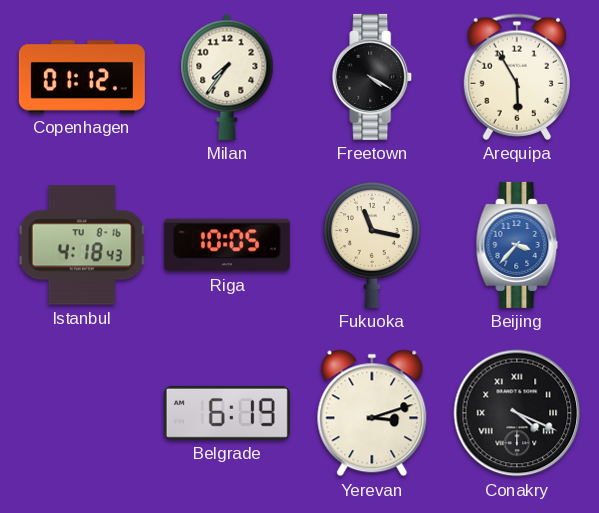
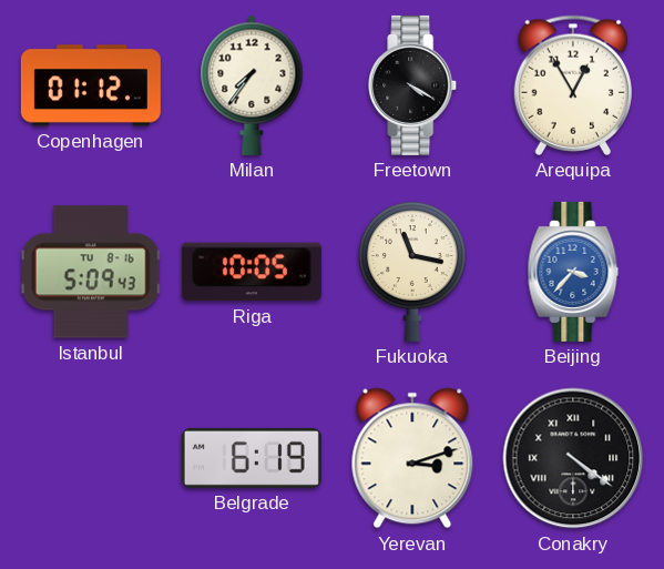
Arequipa: 5:55 -> 12:55
Istanbul: 4:18 -> 5:09
Conakry: 4:19 -> 4:21
